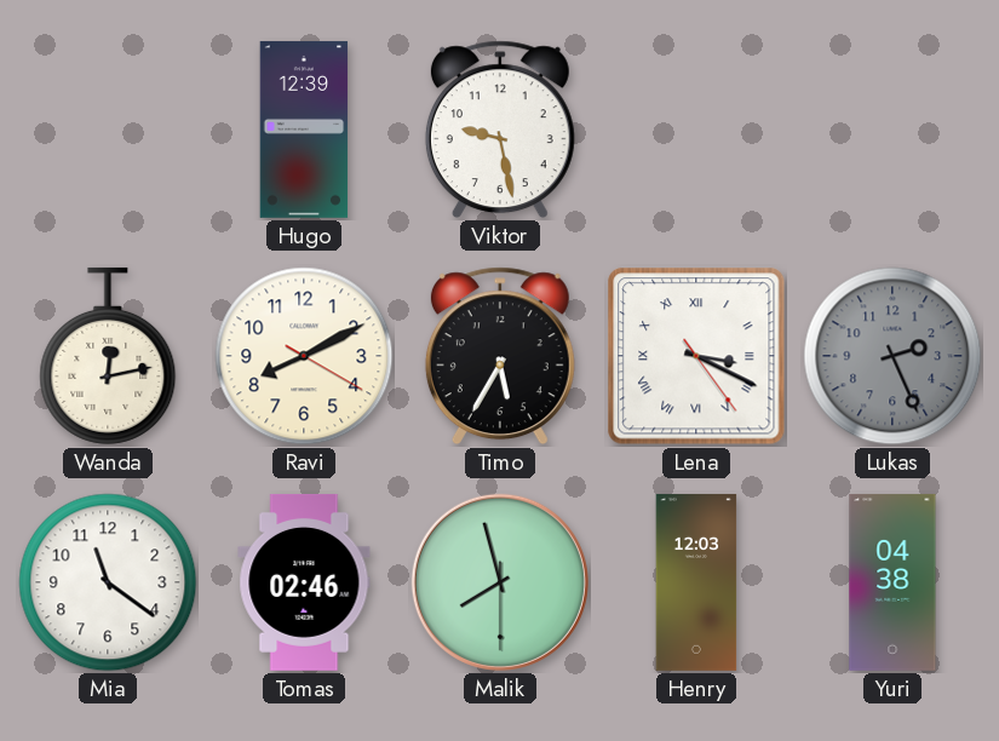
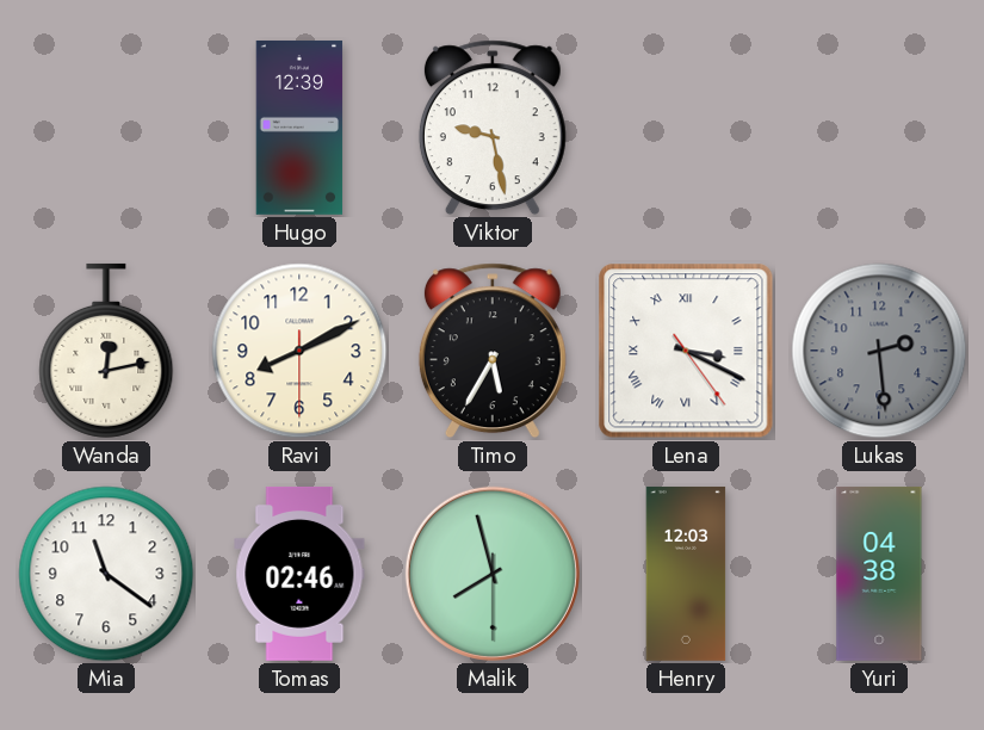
Ravi: 8:10:20 -> 8:10:30
Lukas: 2:26 -> 2:29
